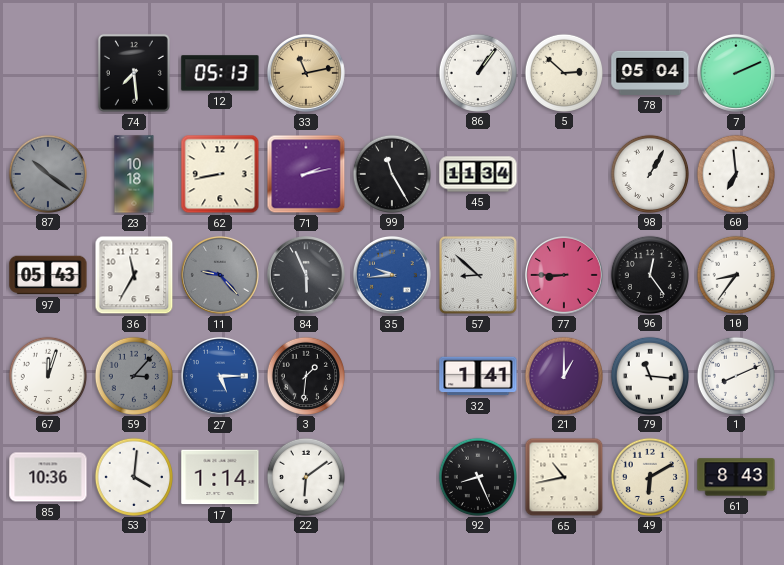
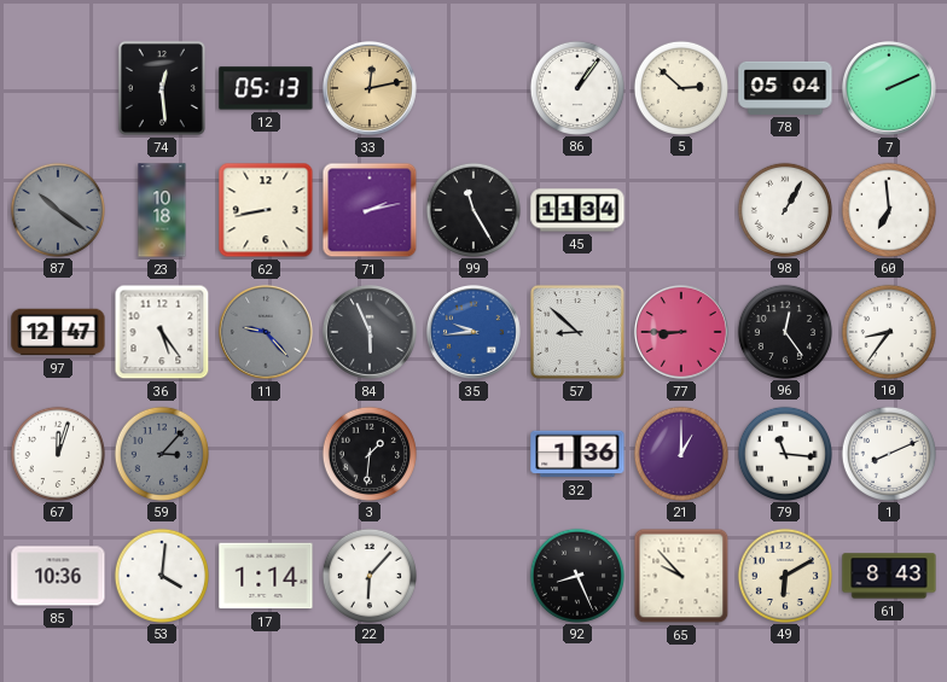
74: 7:29 -> 12:29
33: 11:13 -> 12:13
97: 05:43 -> 12:47
36: 11:35 -> 5:24
27: 5:15 -> none
32: 1:41 -> 1:36
22: 6:09 -> 6:07
65: 10:43 -> 9:53
